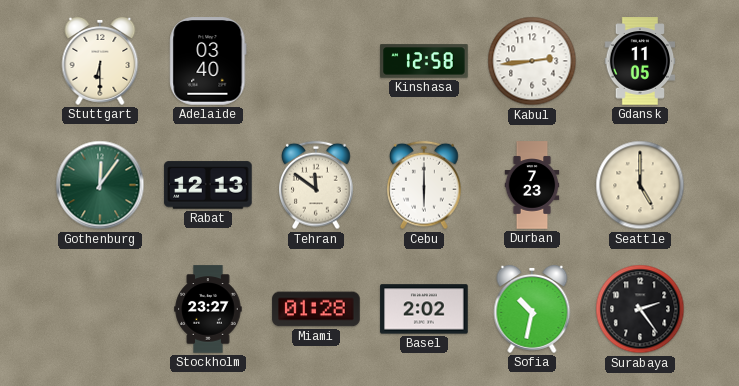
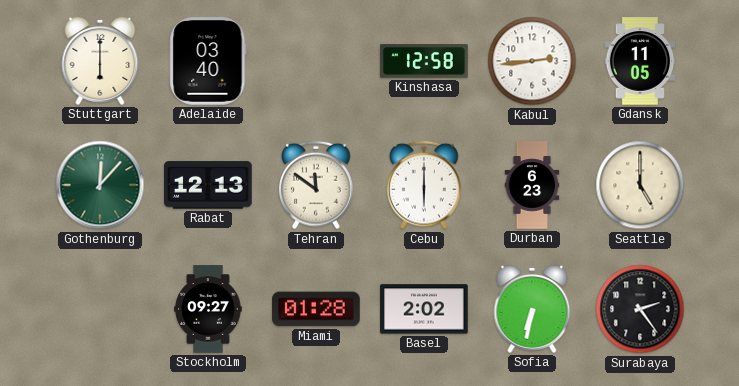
Stuttgart: 6:30 -> 6:00
Gothenburg: 12:06 -> 12:07
Durban: 7:23 -> 6:23
Stockholm: 23:27 -> 09:27
Sofia: 10:32 -> 6:32
